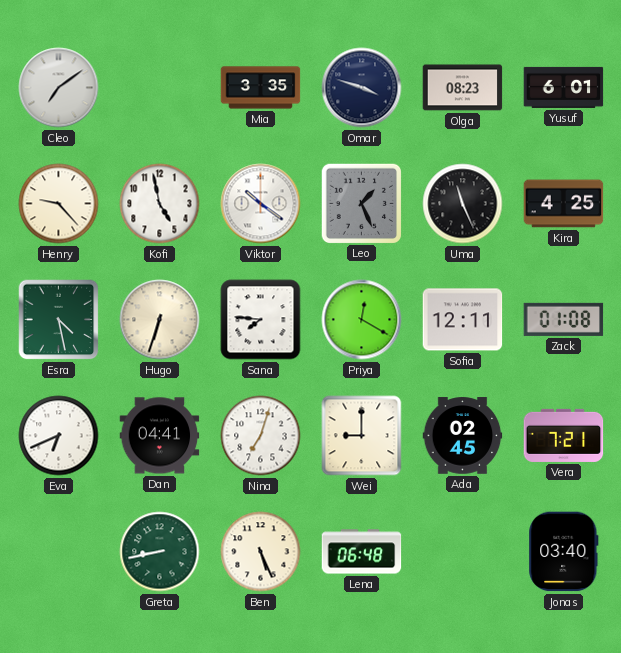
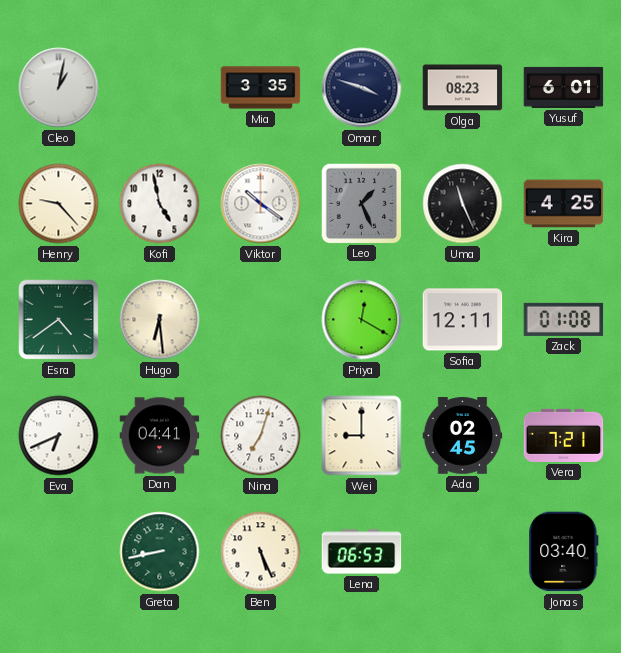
Cleo: 7:09 -> 1:02
Esra: 4:28 -> 4:39
Hugo: 6:33 -> 6:29
Sana: 7:46 -> none
Lena: 06:48 -> 06:53
